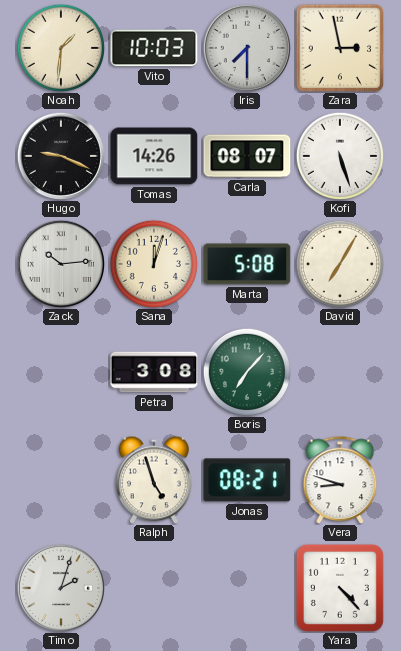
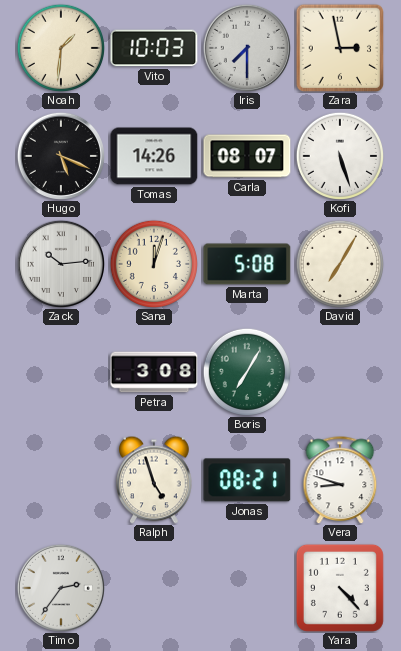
Hugo: 9:19 -> 5:19
Boris: 7:07 -> 7:05
Timo: 2:03 -> 2:36
